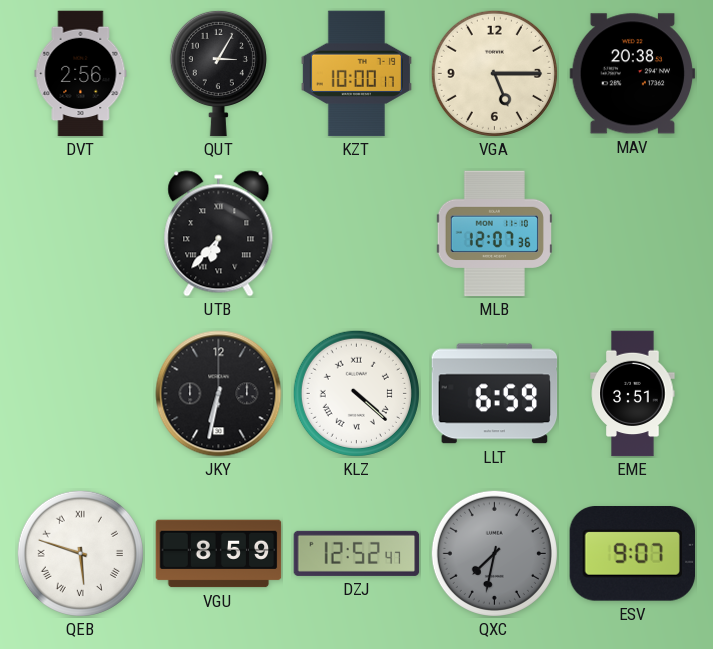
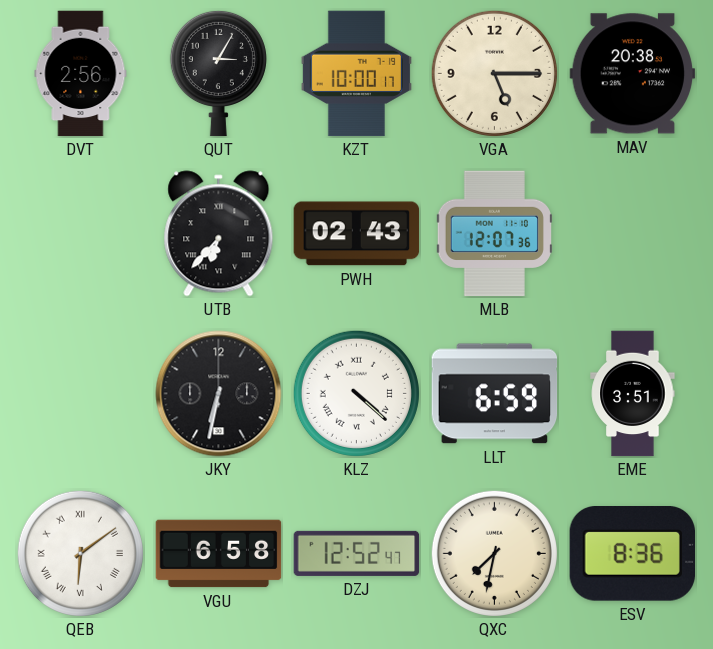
PWH: none -> 02:43
QEB: 5:48 -> 6:09
VGU: 8:59 -> 6:58
QXC dial: grey -> cream
ESV: 9:07 -> 8:36
